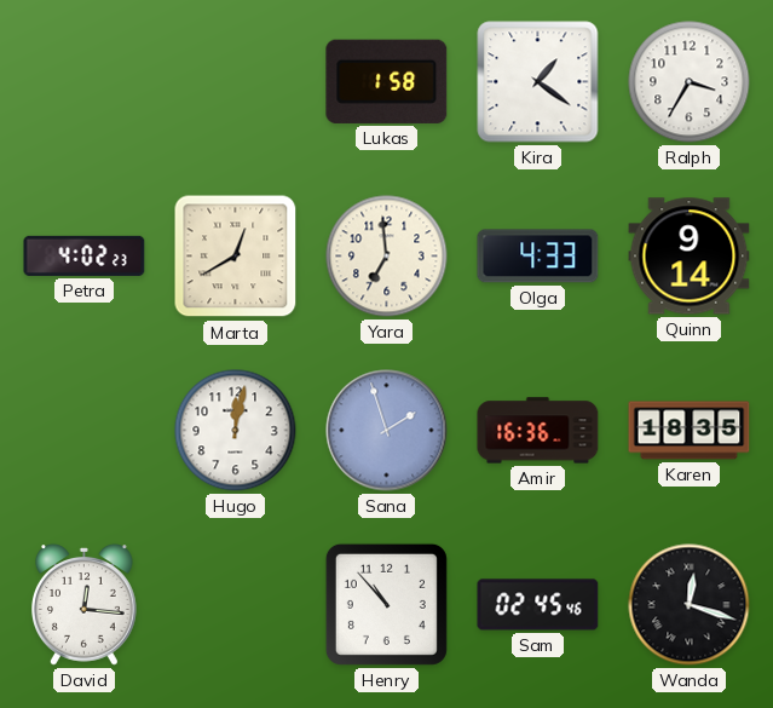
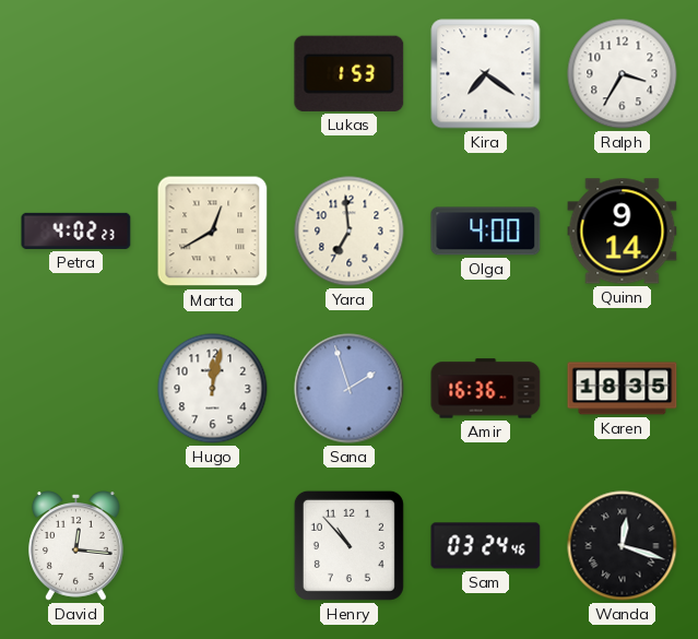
Lukas: 1:58 -> 1:53
Kira: 1:21 -> 7:21
Olga: 4:33 -> 4:00
Sam: 02:45 -> 03:24
